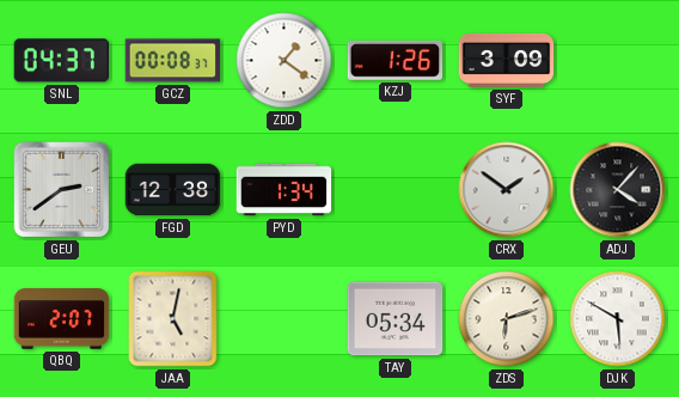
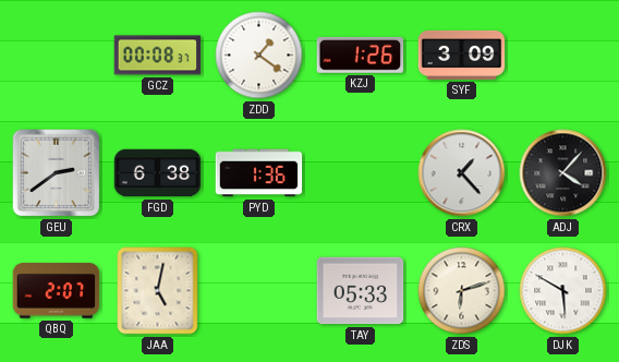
SNL: 04:37 -> none
FGD: 12:38 -> 6:38
PYD: 1:34 -> 1:36
CRX: 1:51 -> 1:23
TAY: 05:34 -> 05:33
